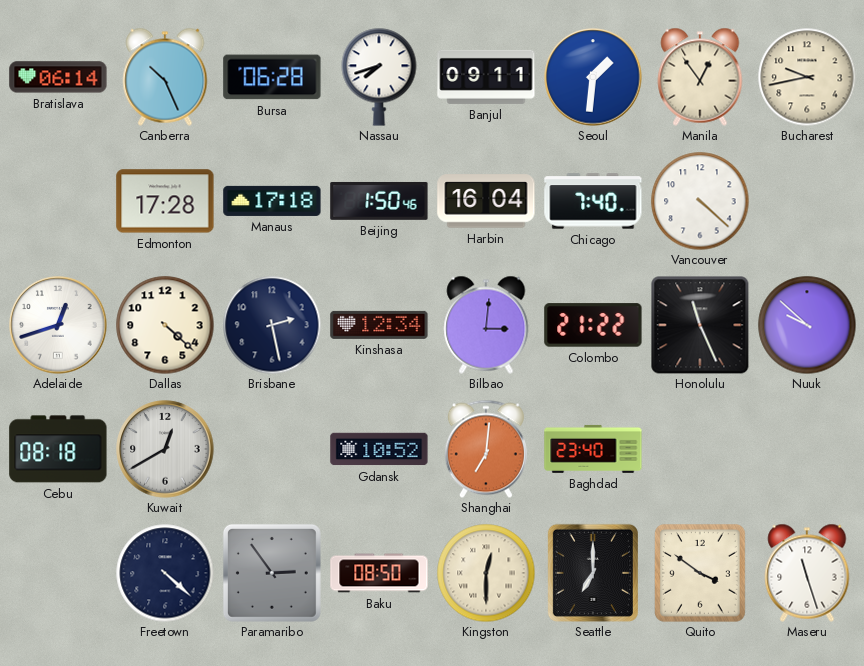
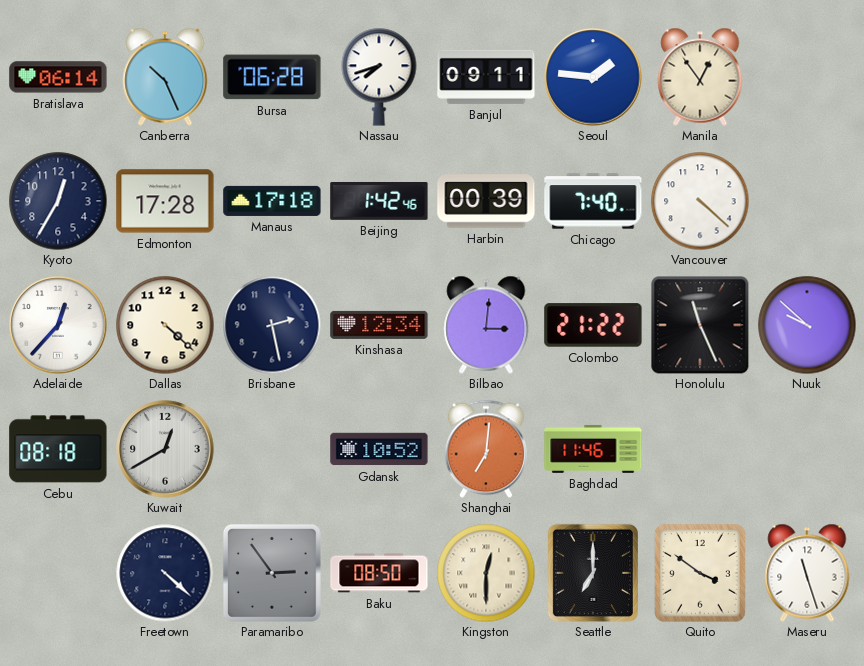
Seoul: 1:31 -> 1:46
Bucharest: 9:43 -> none
Kyoto: none -> 12:35
Beijing: 1:50 -> 1:42
Harbin: 16:04 -> 00:39
Adelaide: 12:42 -> 12:37
Baghdad: 23:40 -> 11:46
